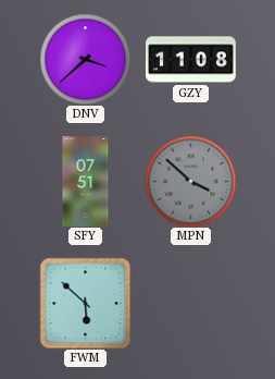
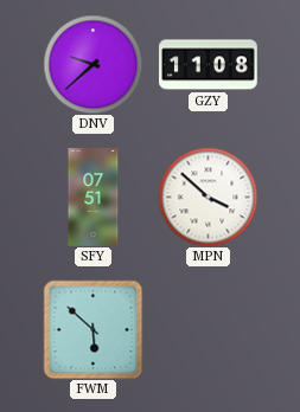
DNV: 3:38 -> 9:38
MPN dial: grey -> white
